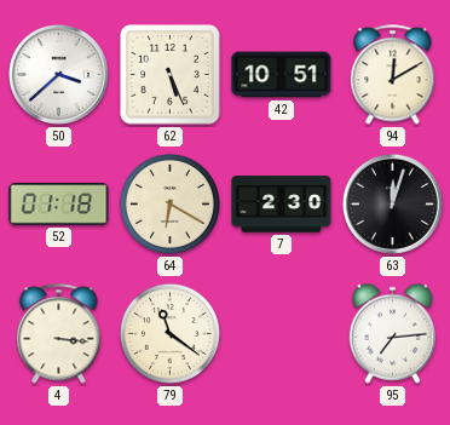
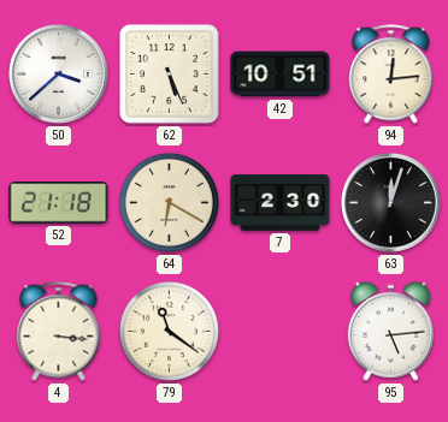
94: 12:10 -> 12:14
52: 01:18 -> 21:18
95: 7:14 -> 5:14
